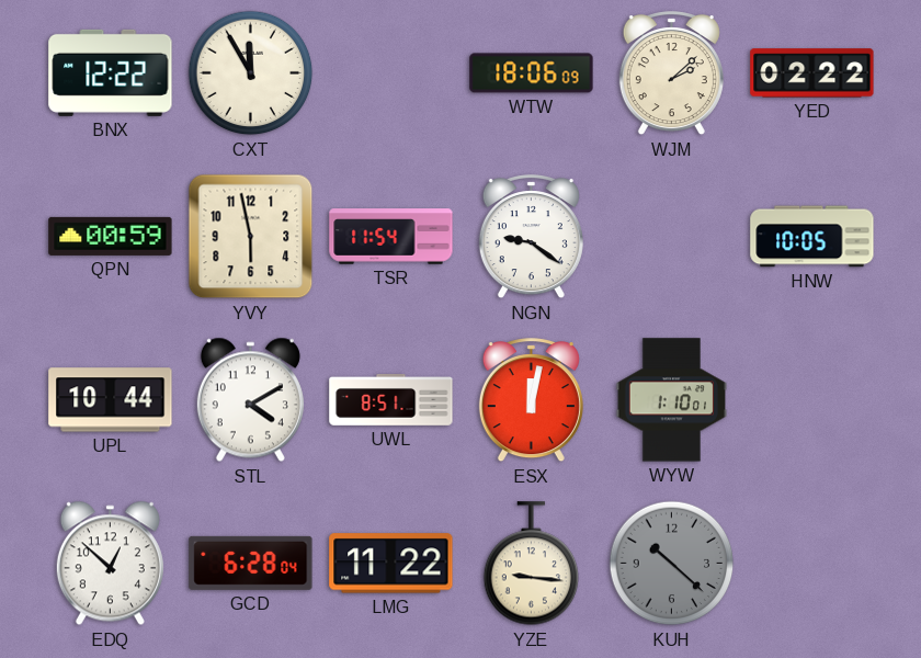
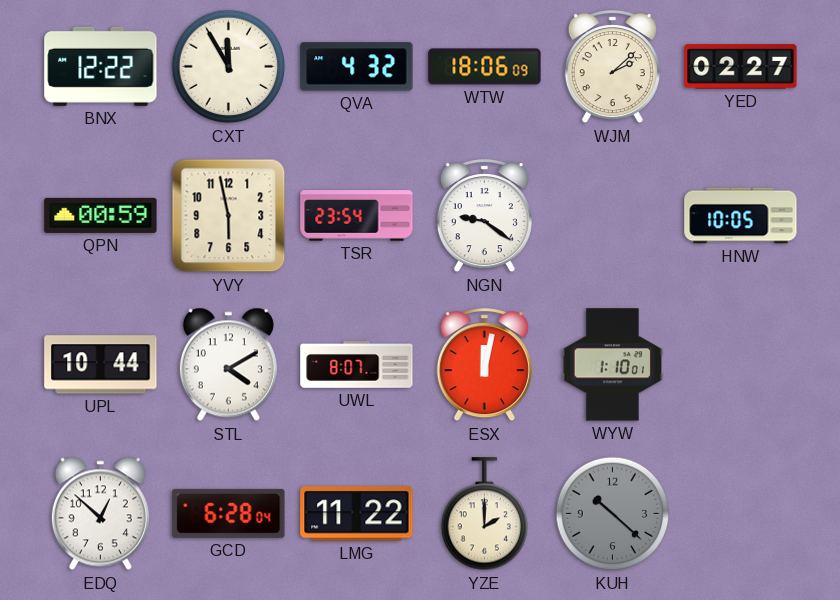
QVA: none -> 4:32
YED: 02:22 -> 02:27
TSR: 11:54 -> 23:54
UWL: 8:51 -> 8:07
YZE: 9:16 -> 2:00
